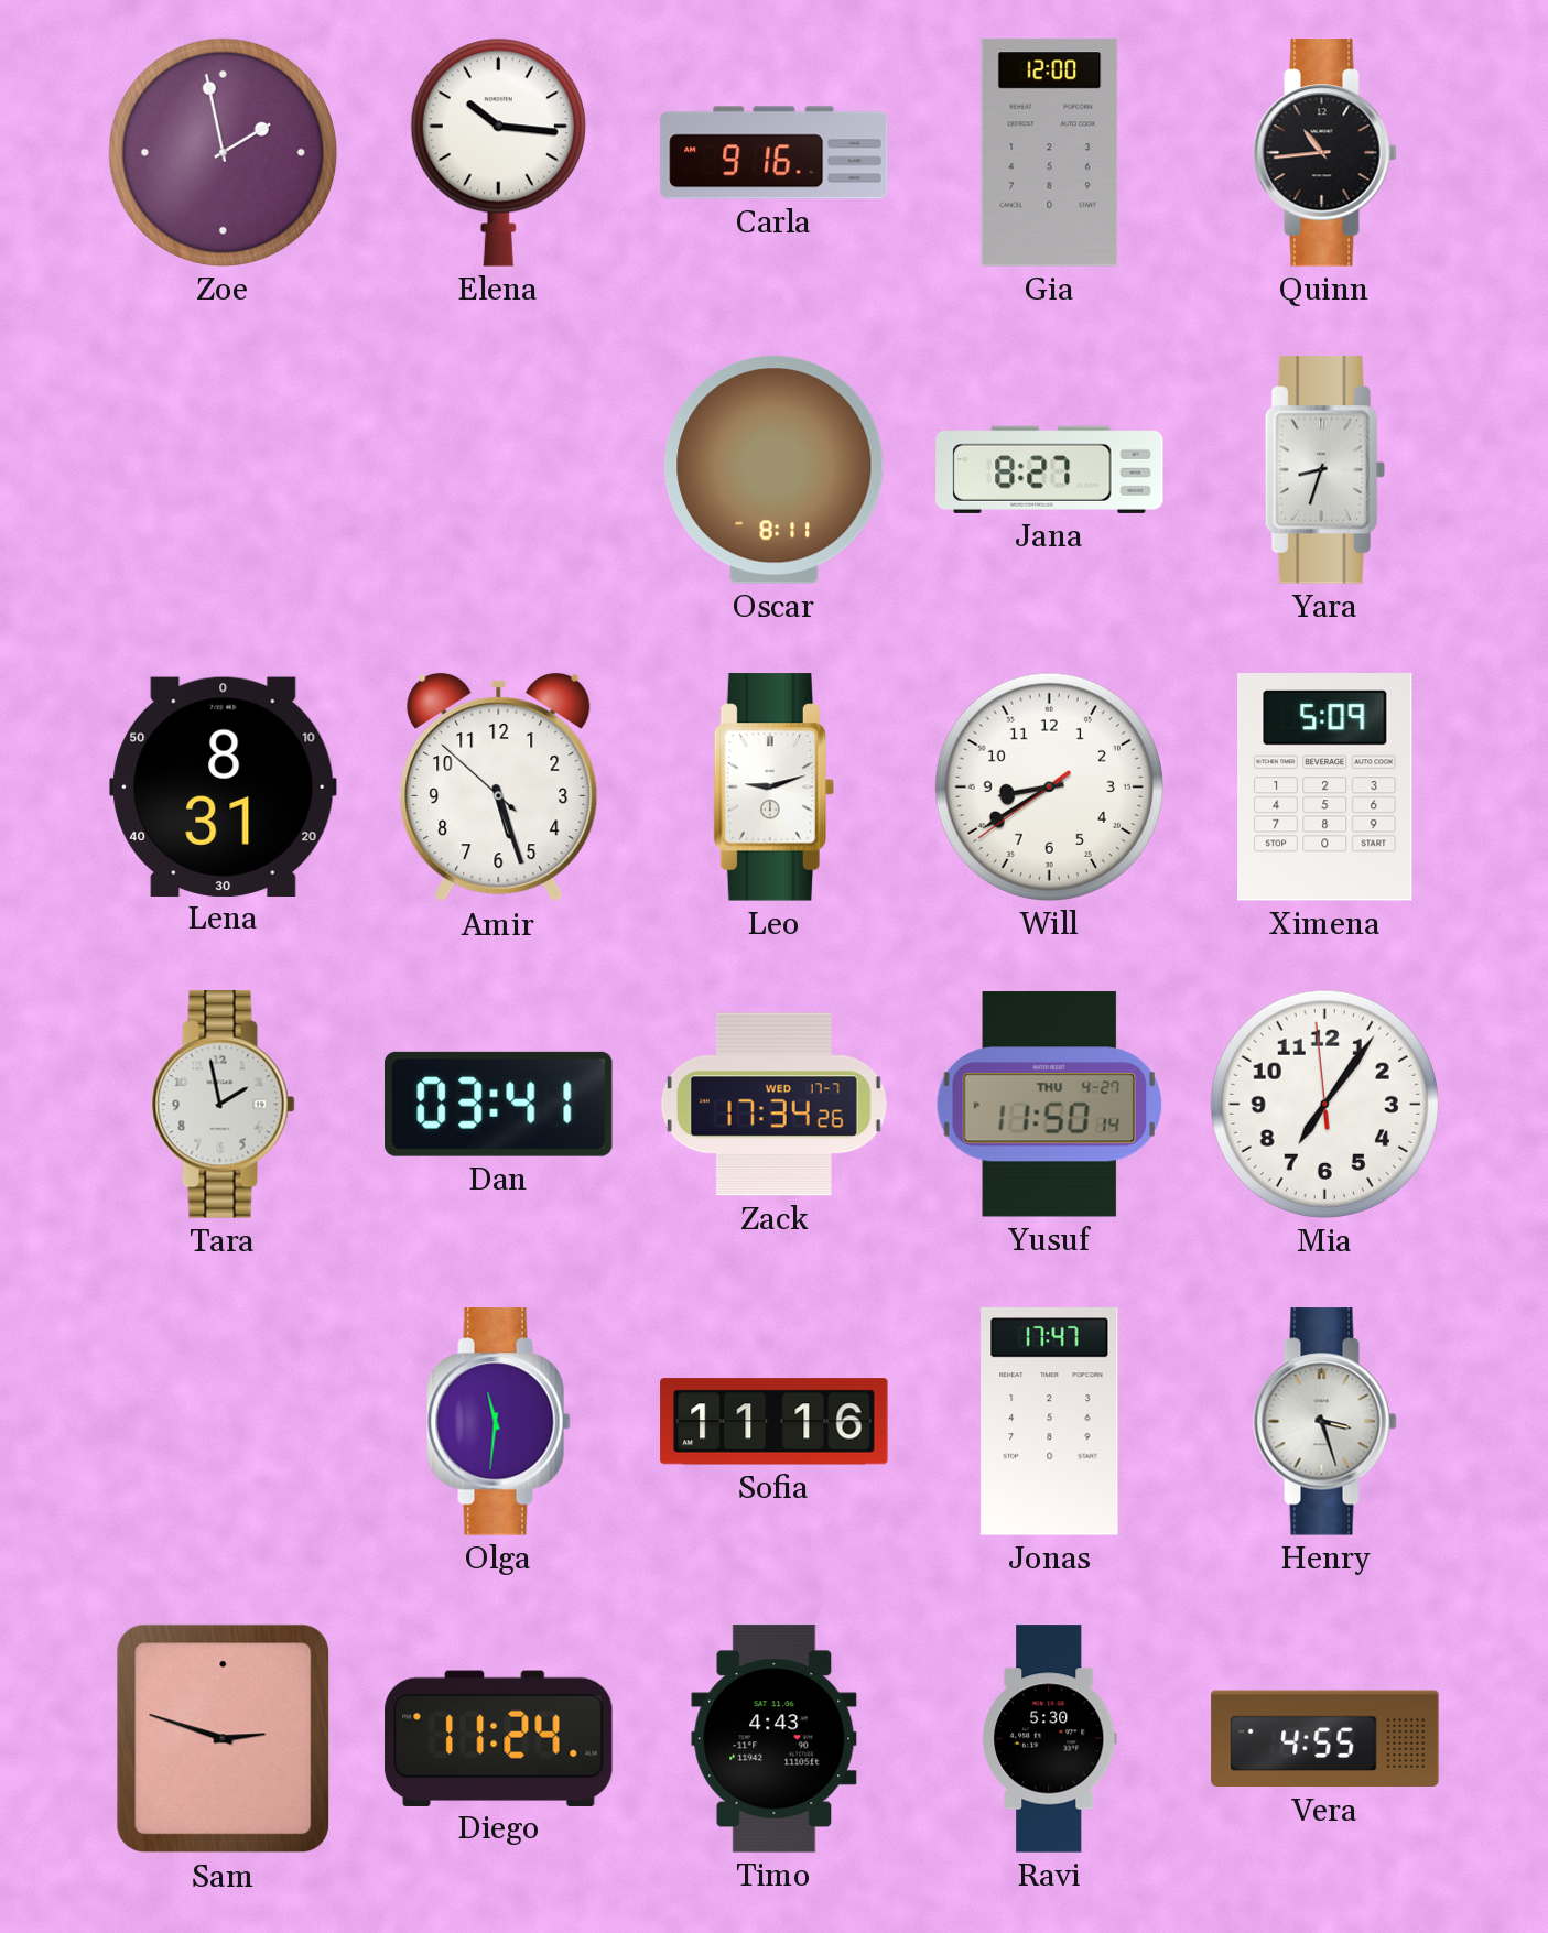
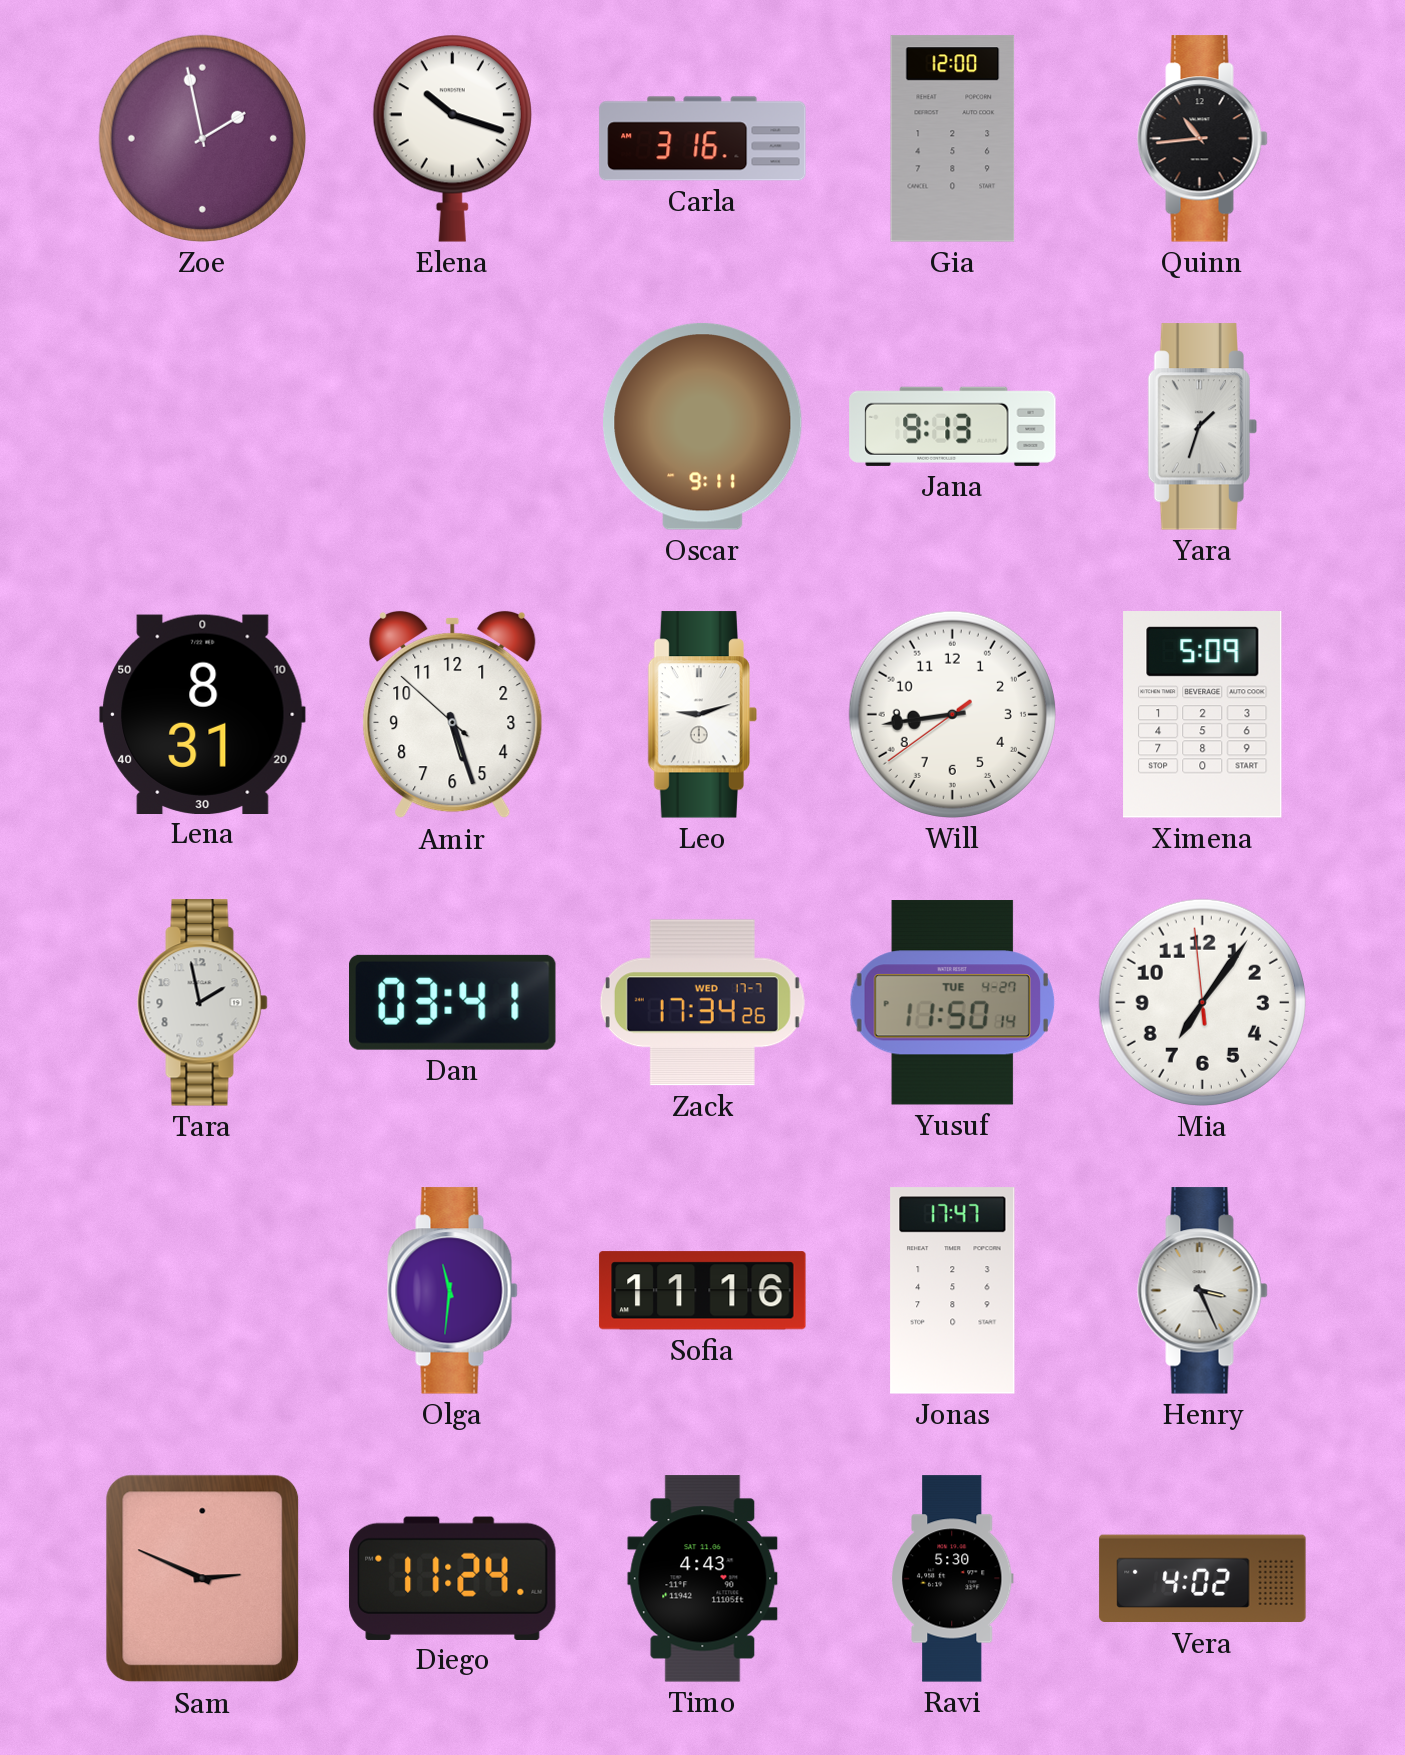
Elena: 10:16 -> 10:18
Carla: 9:16 -> 3:16
Oscar: 8:11 -> 9:11
Jana: 8:27 -> 9:13
Yara: 8:33 -> 1:33
Will: 8:39 -> 8:43
Yusuf date: THU 4-27 -> TUE 4-27
Henry: 3:27 -> 3:26
Sam: 2:48 -> 2:49
Vera: 4:55 -> 4:02
